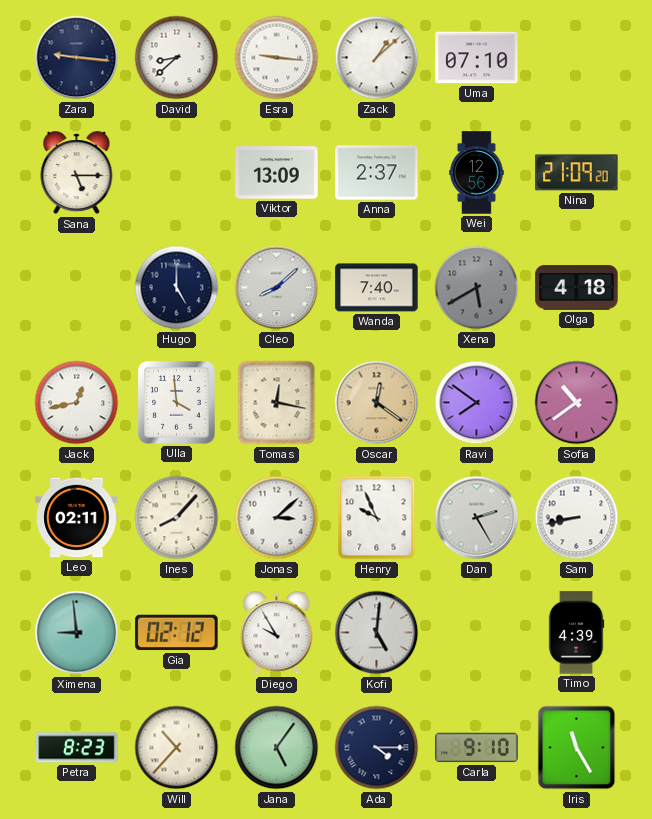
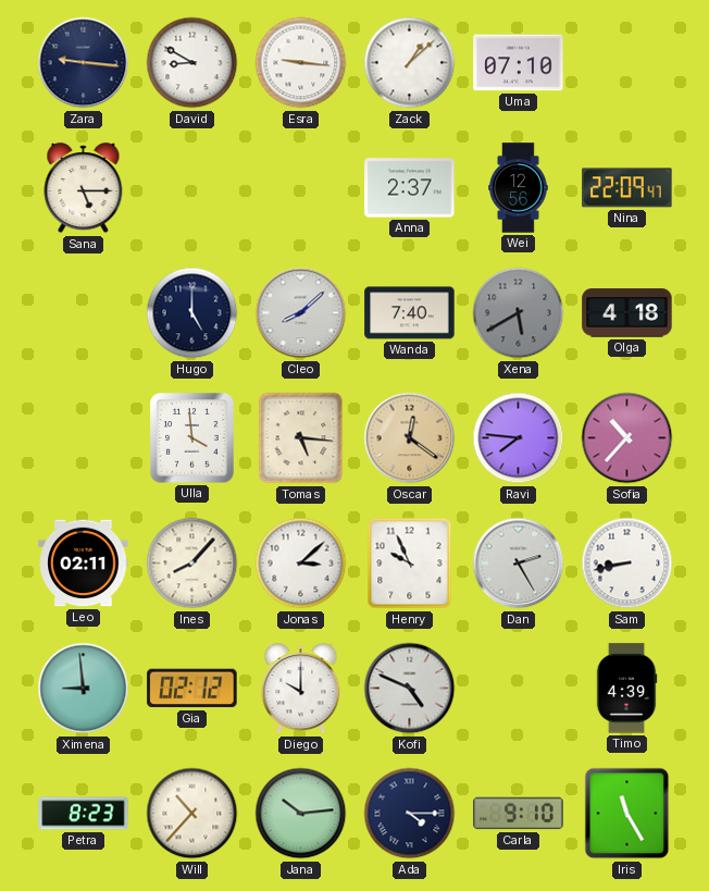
David: 8:38 -> 8:50
Viktor: 13:09 -> none
Nina: 21:09 -> 22:09
Jack: 12:43 -> none
Tomas: 12:17 -> 5:16
Ravi: 7:51 -> 7:46
Sofia: 10:39 -> 10:37
Diego: 9:55 -> 10:00
Kofi: 5:01 -> 4:49
Jana: 5:06 -> 10:14
